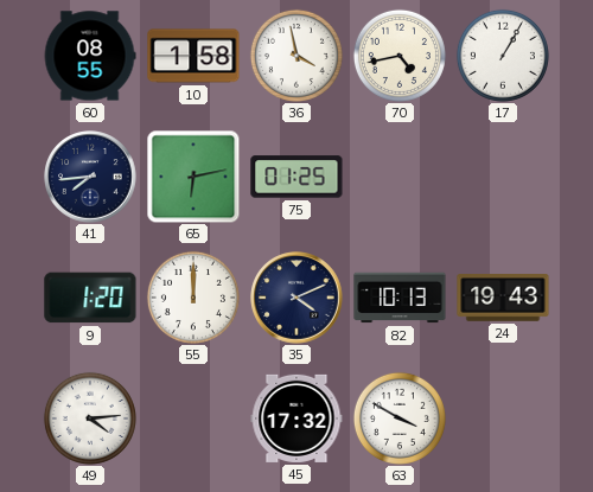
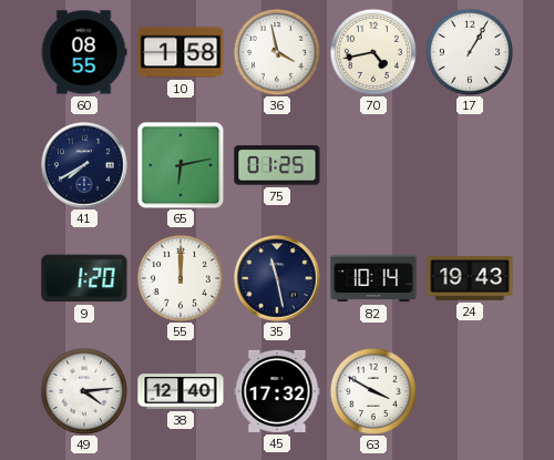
41: 7:44 -> 7:40
35: 4:11 -> 11:28
82: 10:13 -> 10:14
38: none -> 12:40
